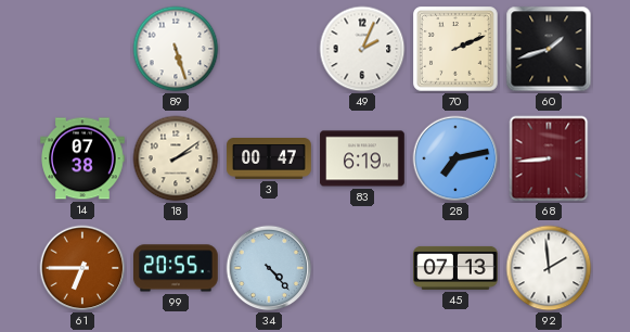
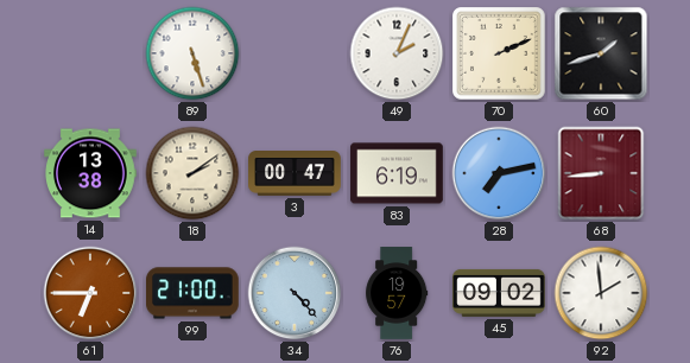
14: 07:38 -> 13:38
99: 20:55 -> 21:00
76: none -> 19:57
45: 07:13 -> 09:02
